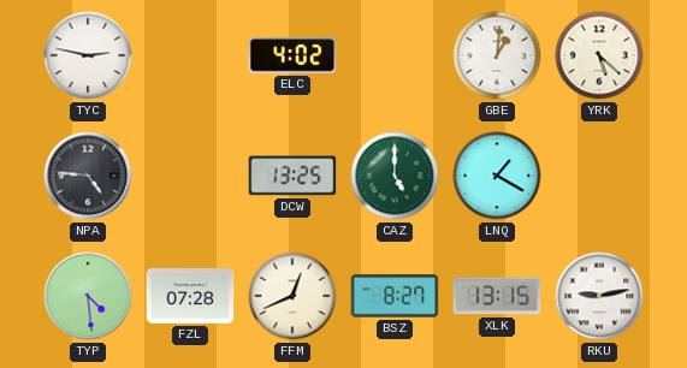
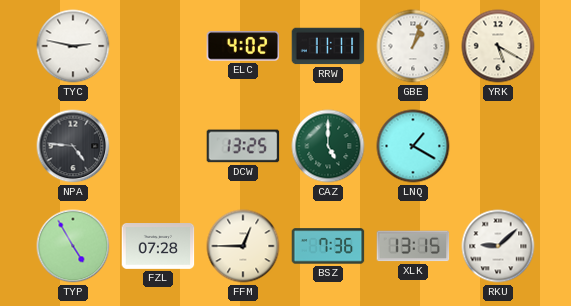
RRW: none -> 11:11
GBE: 1:01 -> 1:03
YRK: 5:22 -> 5:20
TYP: 4:29 -> 4:55
FFM: 12:41 -> 12:45
BSZ: 8:27 -> 7:36
RKU: 9:13 -> 9:08
